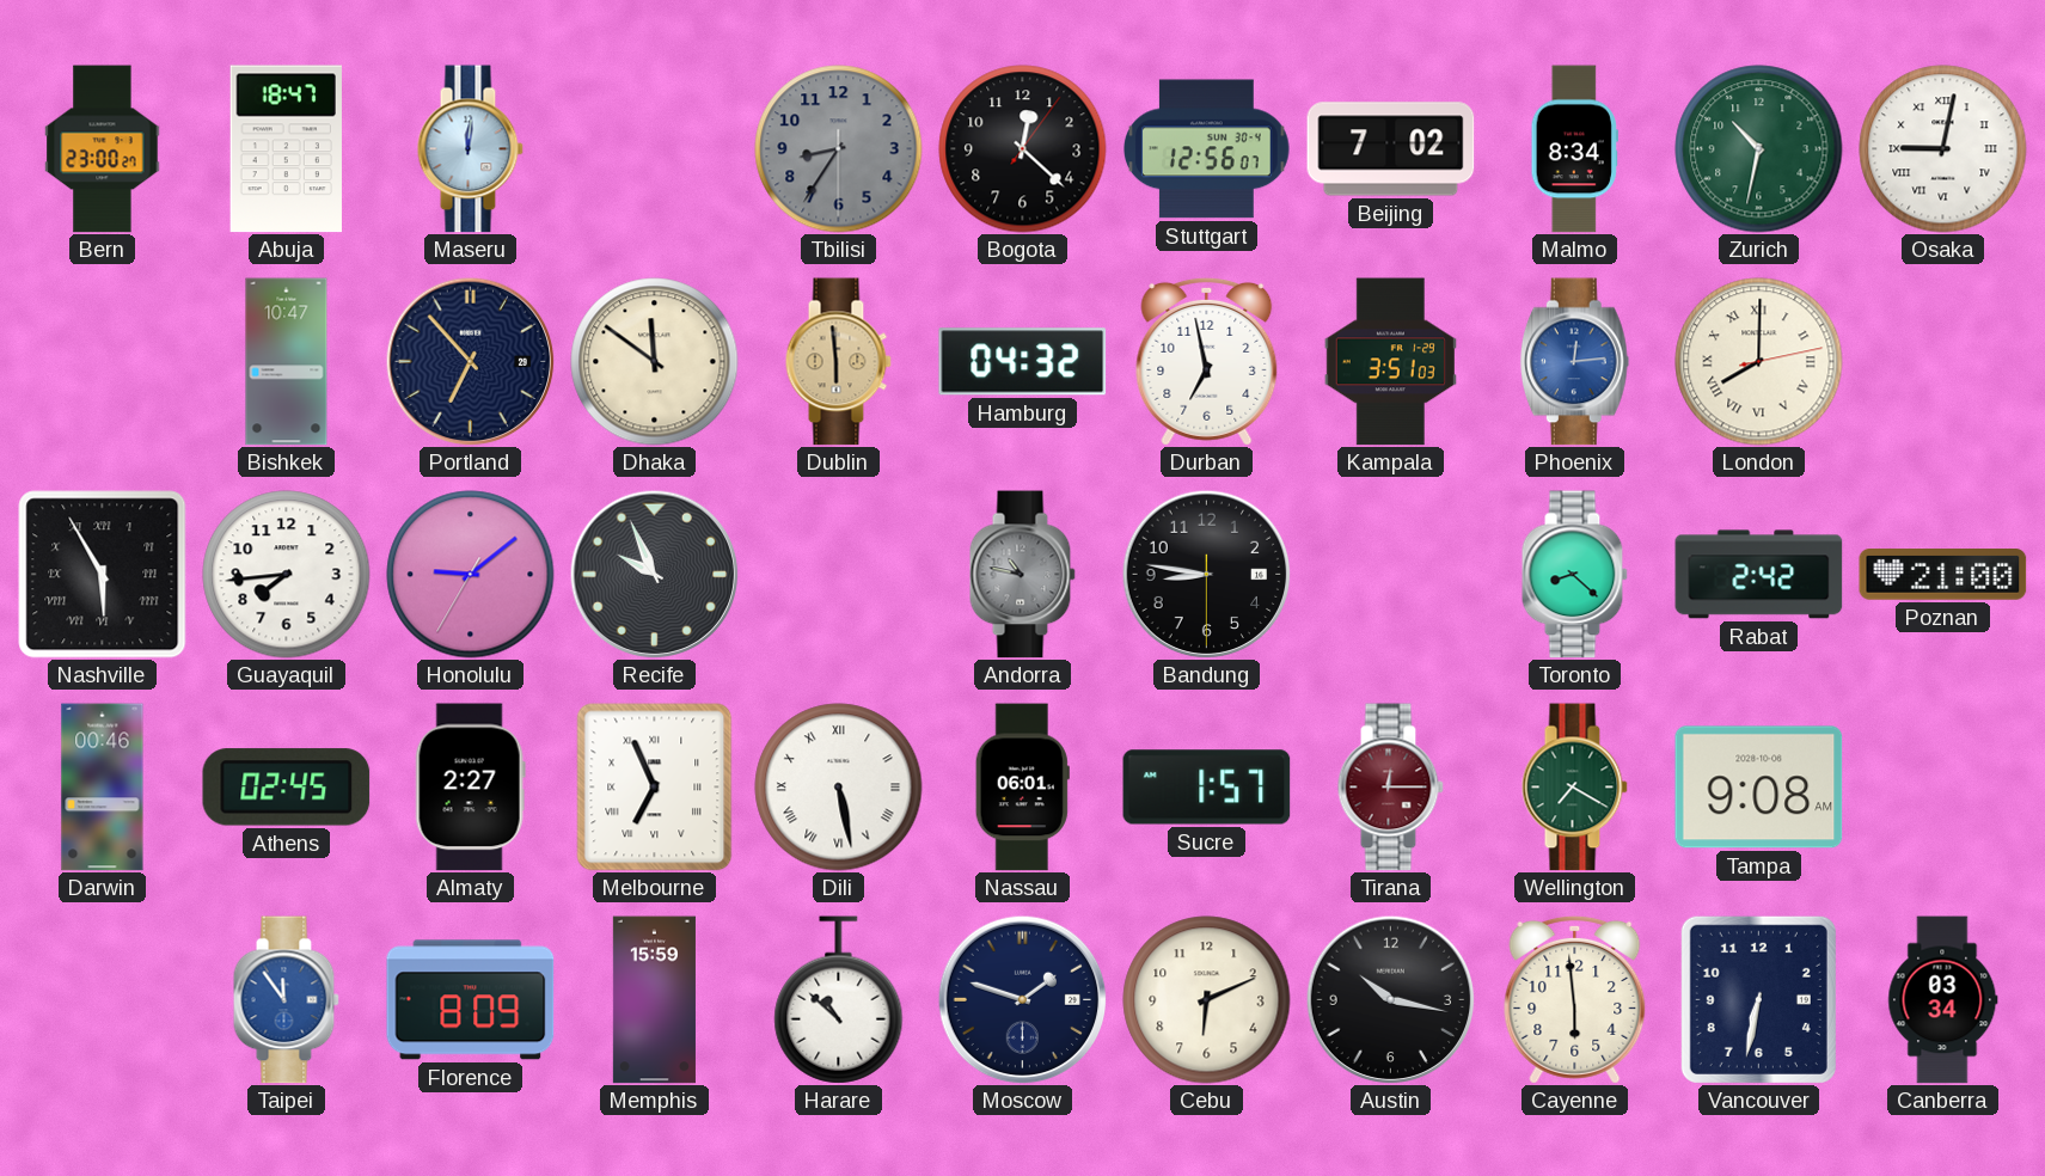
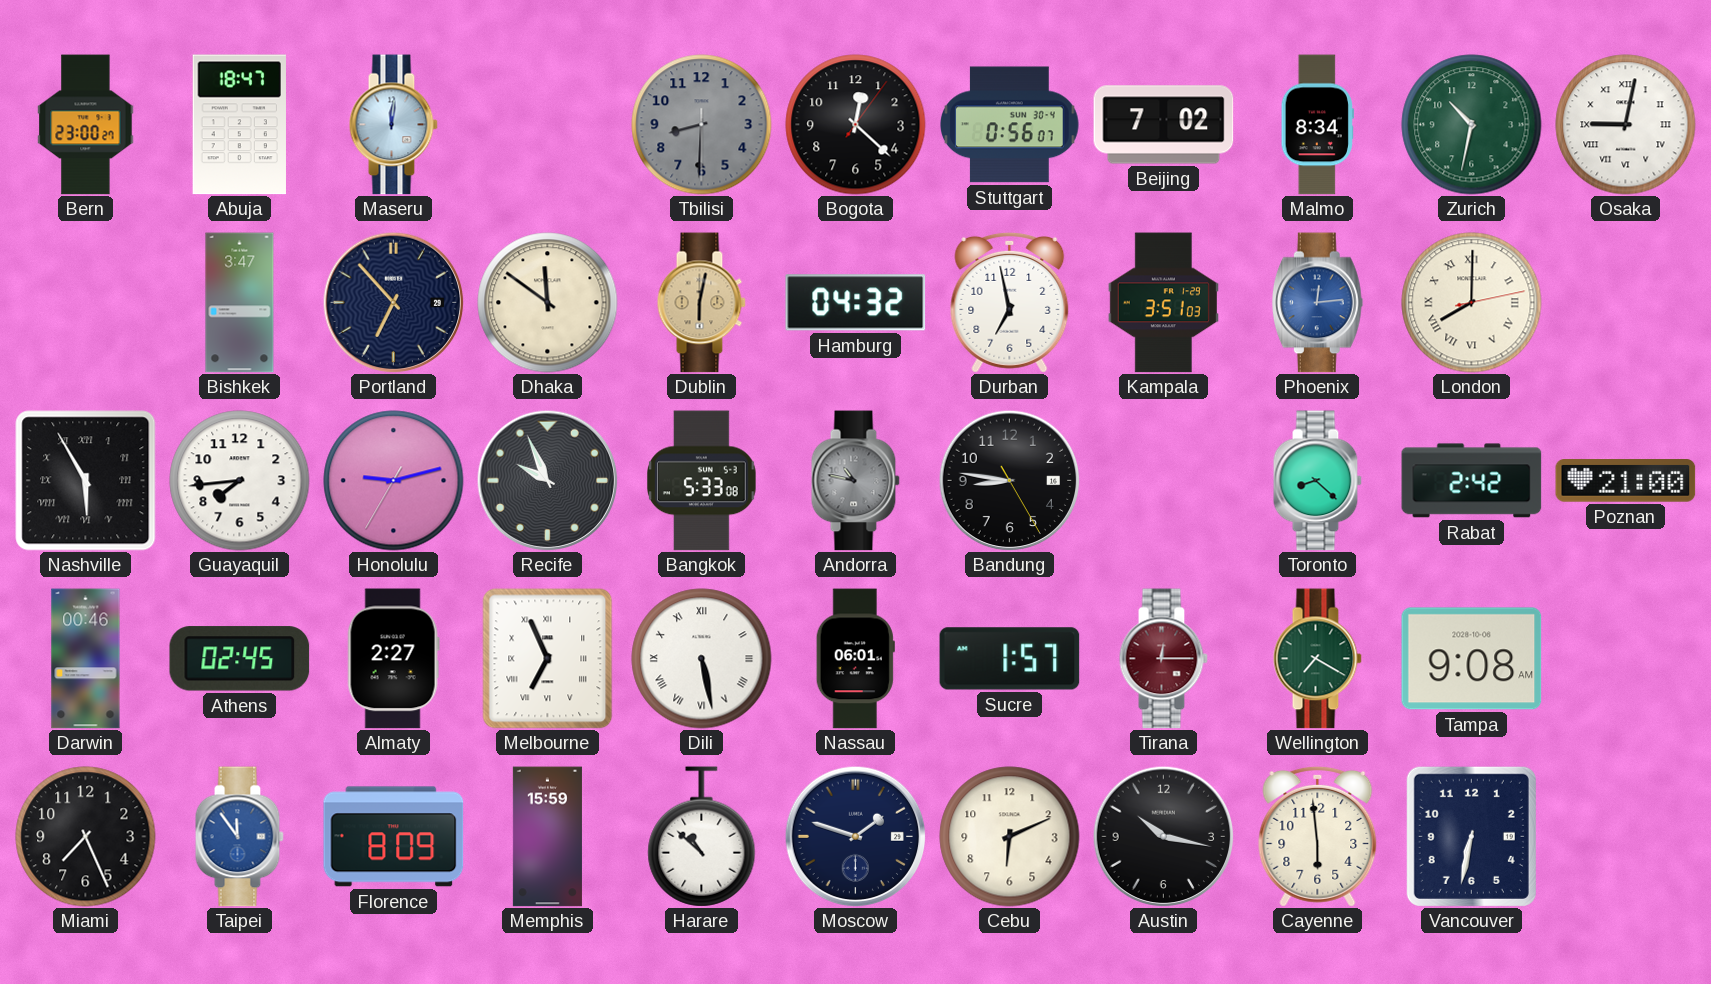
Tbilisi: 8:35 -> 8:30
Stuttgart: 12:56 -> 0:56
Bishkek: 10:47 -> 3:47
Dublin: 5:59 -> 6:02
Honolulu: 9:08 -> 9:12
Bangkok: none -> 5:33
Bandung: 8:46:30 -> 8:46:25
Miami: none -> 7:26
Canberra: 03:34 -> none
